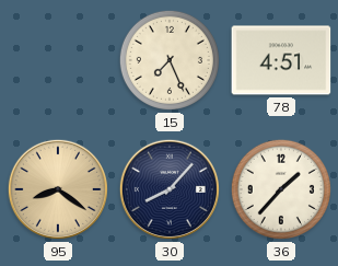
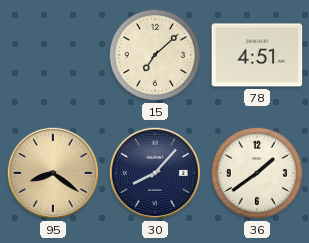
15: 7:26 -> 7:08
36: 1:37 -> 1:39
